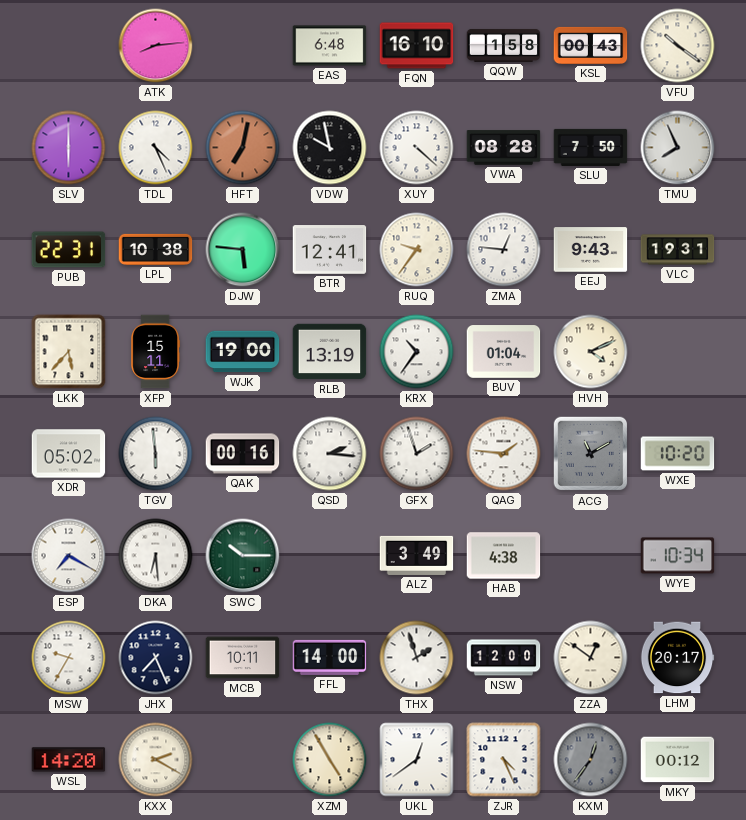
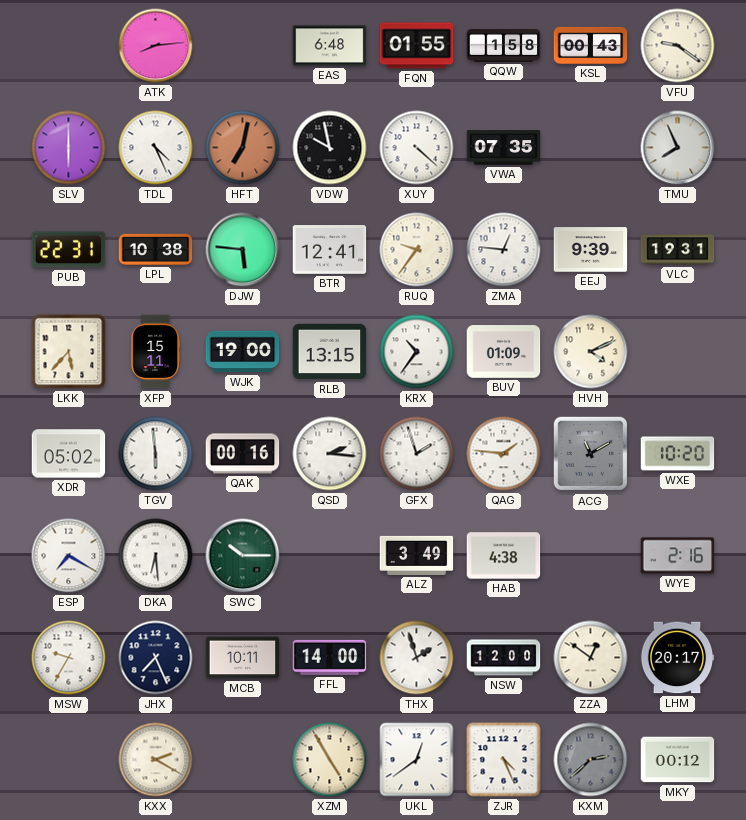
FQN: 16:10 -> 01:55
VFU: 10:21 -> 9:21
VWA: 08:28 -> 07:35
SLU: 7:50 -> none
EEJ: 9:43 -> 9:39
RLB: 13:19 -> 13:15
BUV: 01:04 -> 01:09
WYE: 10:34 -> 2:16
WSL: 14:20 -> none
KXM: 12:36 -> 2:38
